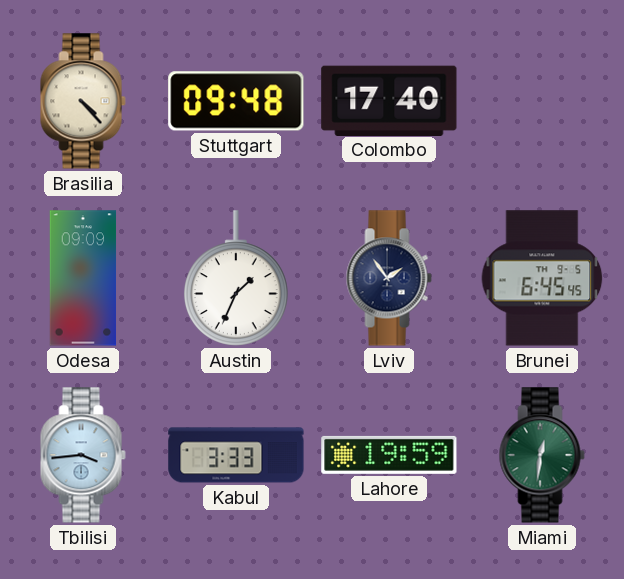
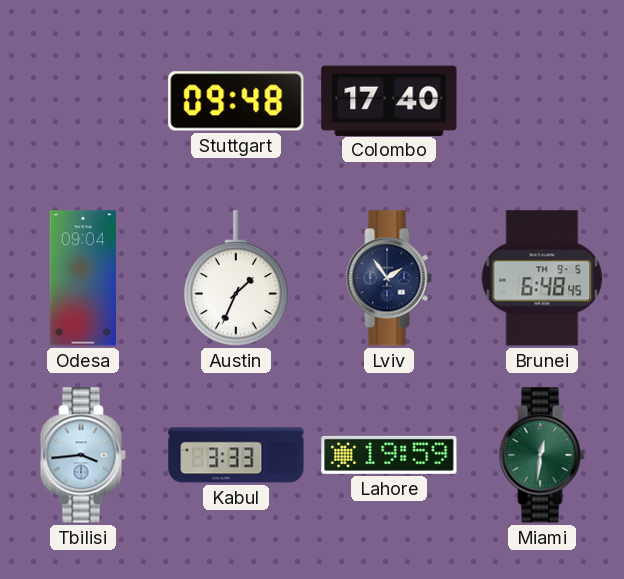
Brasilia: 4:23 -> none
Odesa: 09:09 -> 09:04
Brunei: 6:45 -> 6:48
